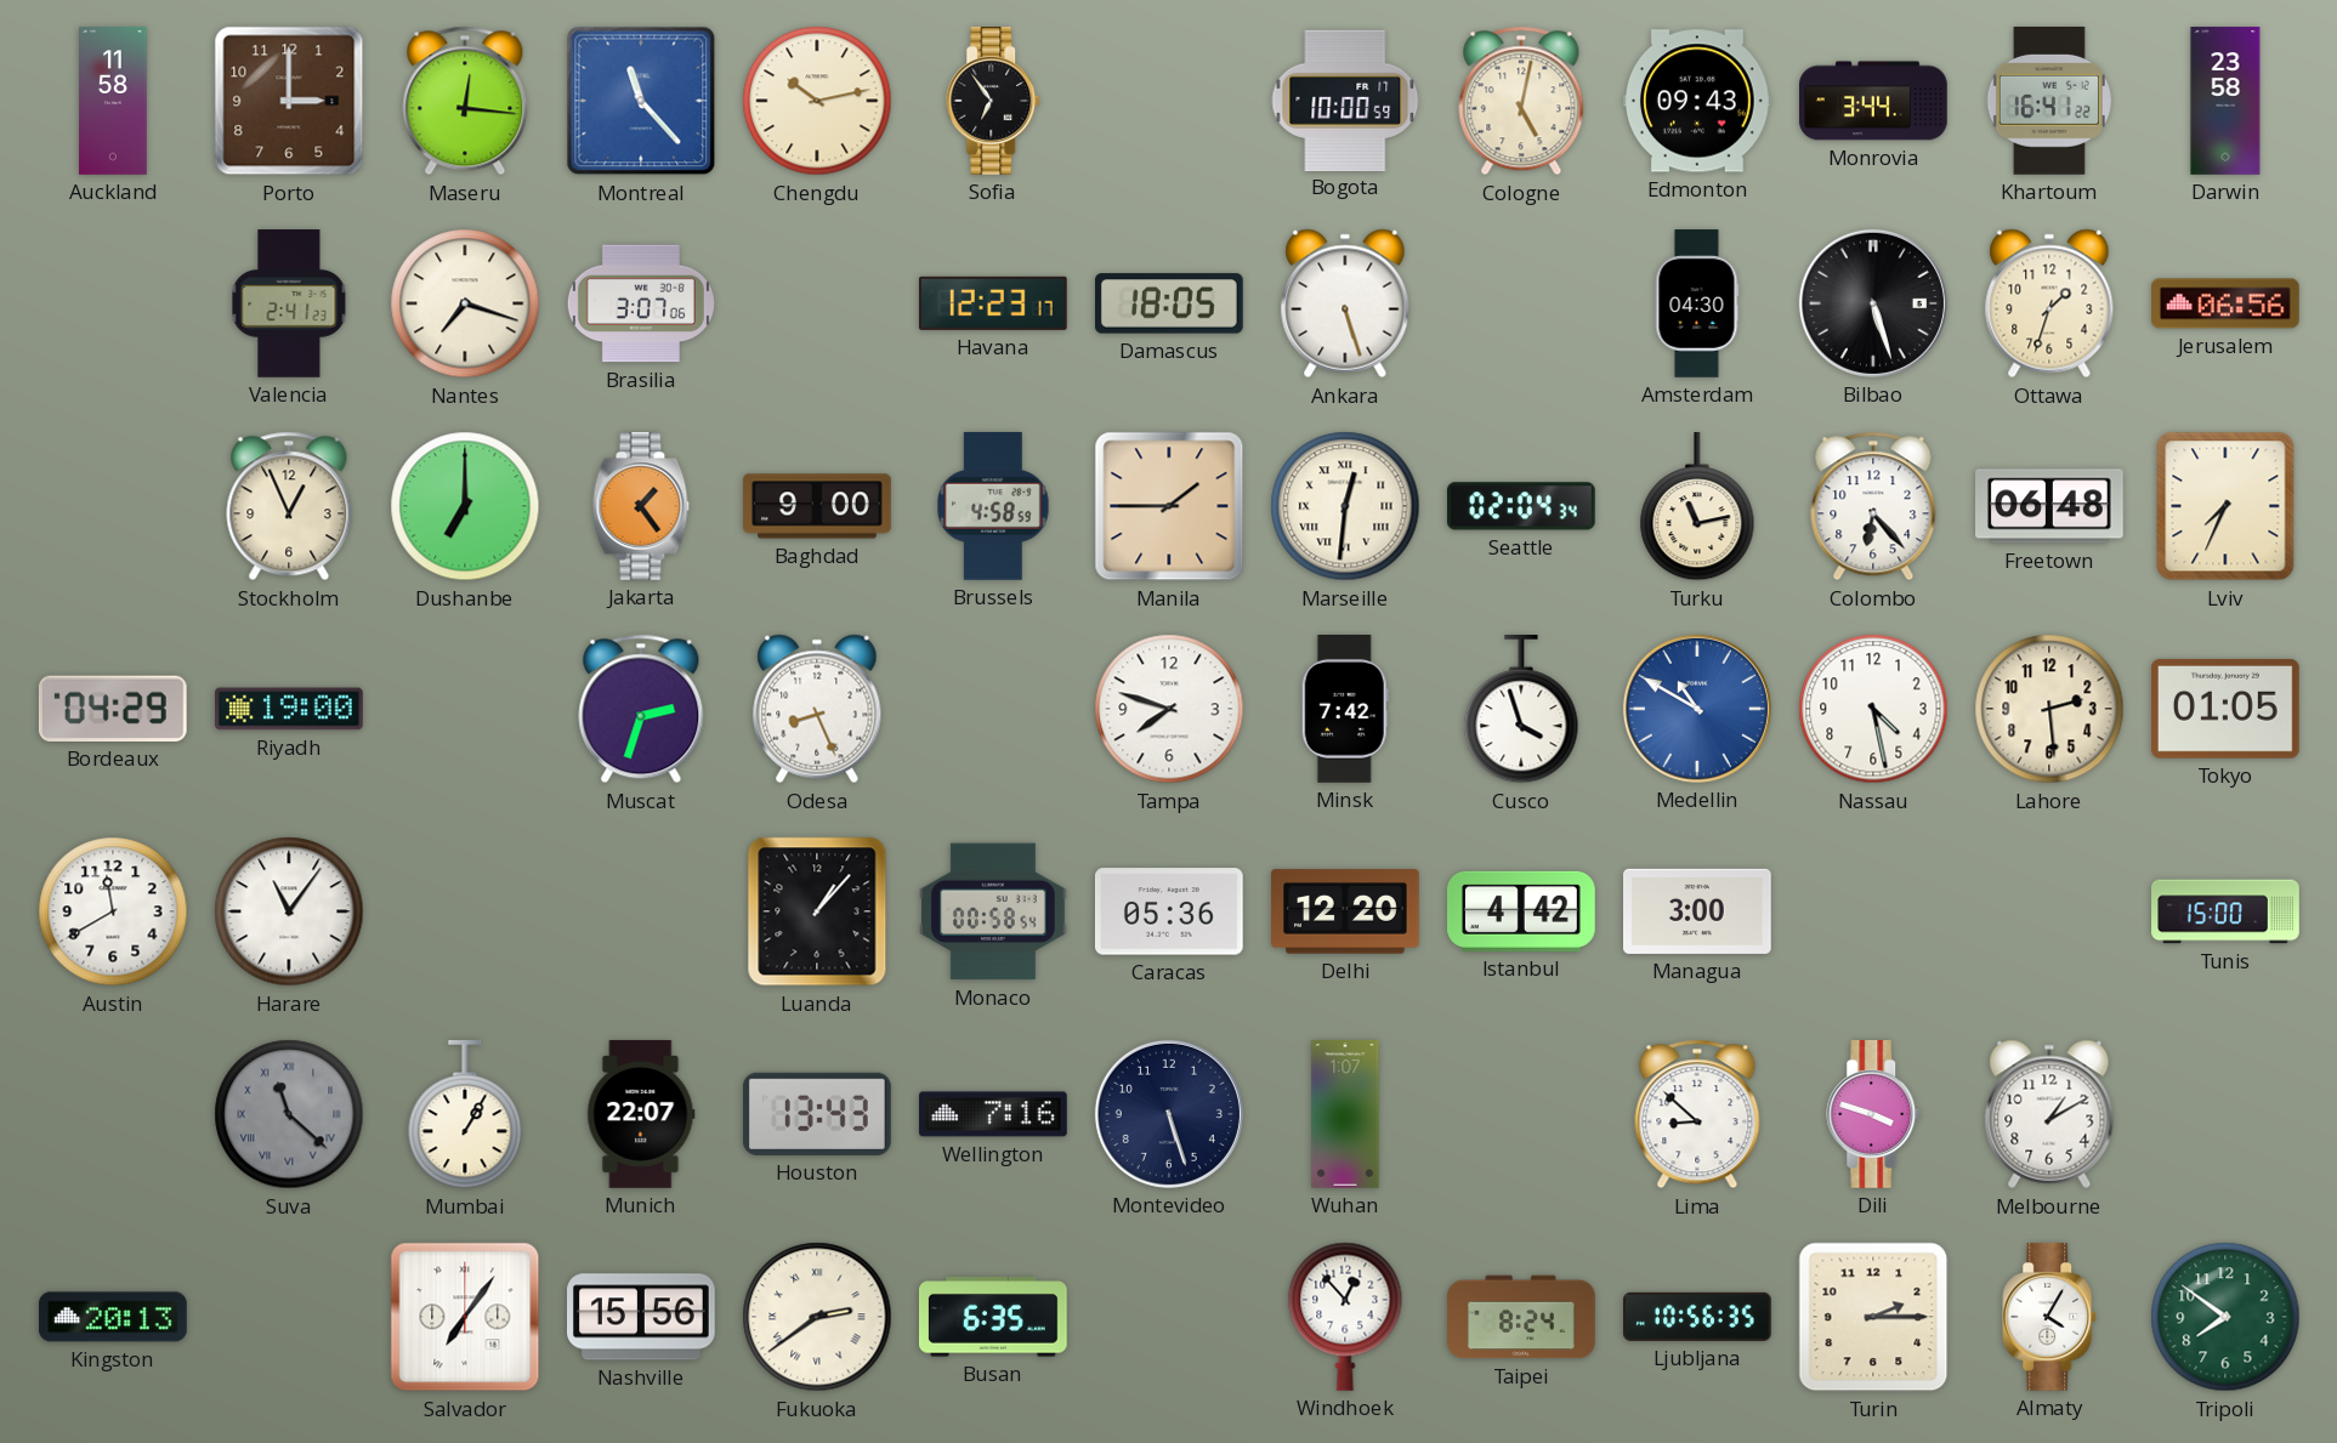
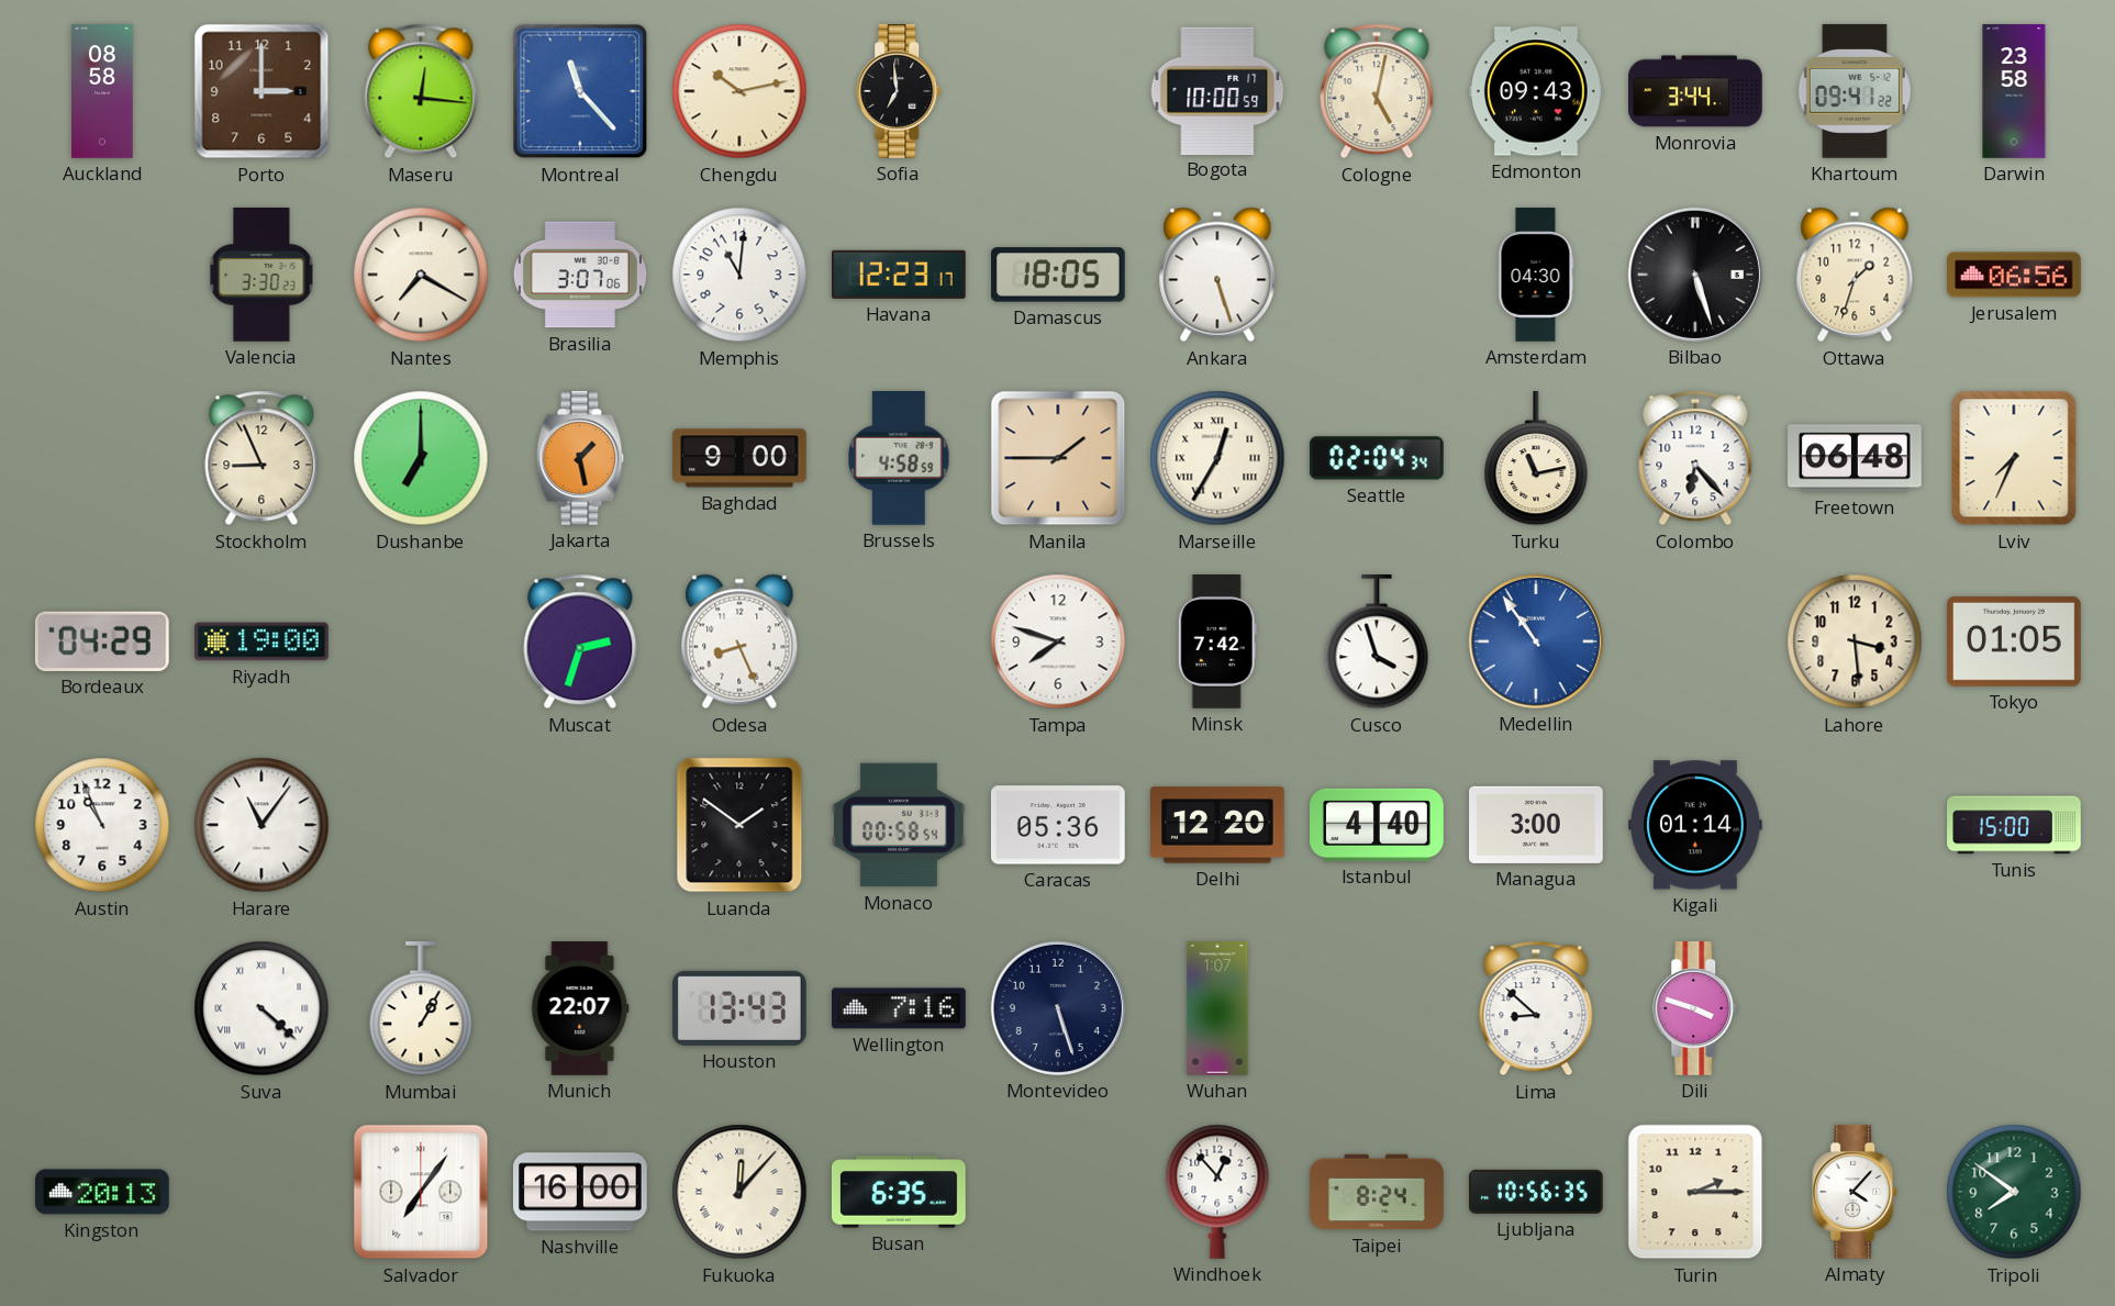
Auckland: 11:58 -> 08:58
Sofia: 6:54 -> 6:59
Khartoum: 16:41 -> 09:41
Valencia: 2:41 -> 3:30
Nantes: 7:18 -> 7:20
Memphis: none -> 11:01
Stockholm: 12:56 -> 8:56
Jakarta: 1:24 -> 1:28
Marseille: 12:31 -> 12:35
Medellin: 10:50 -> 10:54
Nassau: 4:28 -> none
Lahore: 2:29 -> 3:29
Austin: 11:40 -> 10:56
Luanda: 1:07 -> 1:51
Istanbul: 4:42 -> 4:40
Kigali: none -> 01:14
Suva: 11:22 -> 4:22
Suva dial: grey -> white
Melbourne: 1:10 -> none
Nashville: 15:56 -> 16:00
Fukuoka: 2:39 -> 12:07
Almaty: 4:05 -> 4:07
